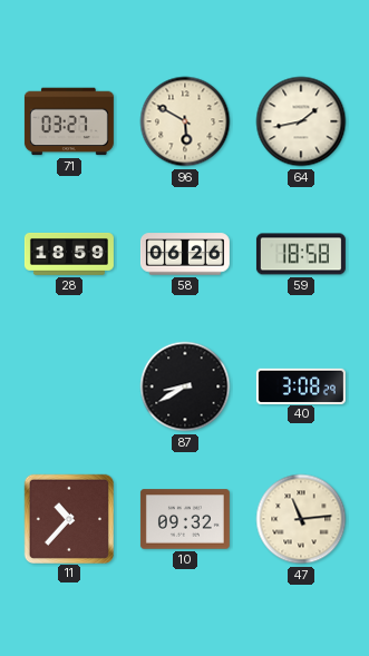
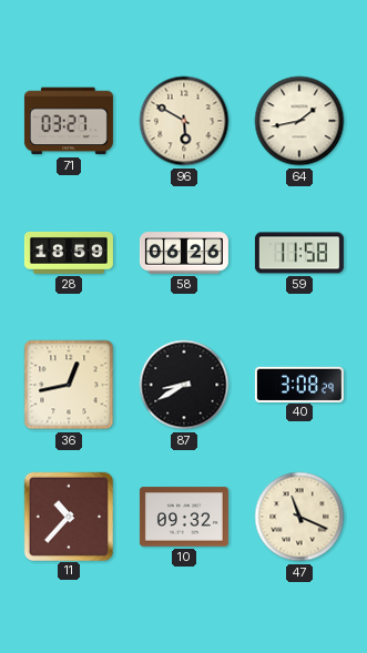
59: 18:58 -> 11:58
36: none -> 12:43
47: 11:14 -> 11:19
